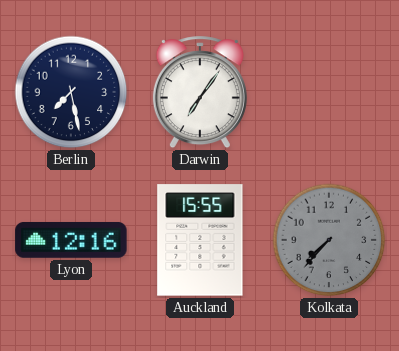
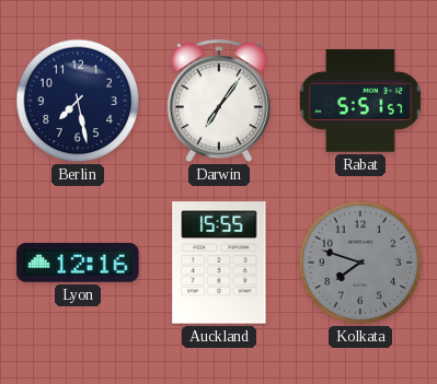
Rabat: none -> 5:51
Kolkata: 7:37 -> 7:48
